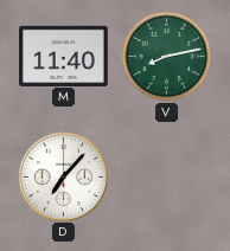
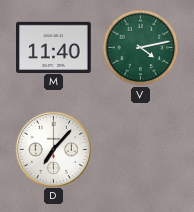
V: 8:13 -> 4:13
